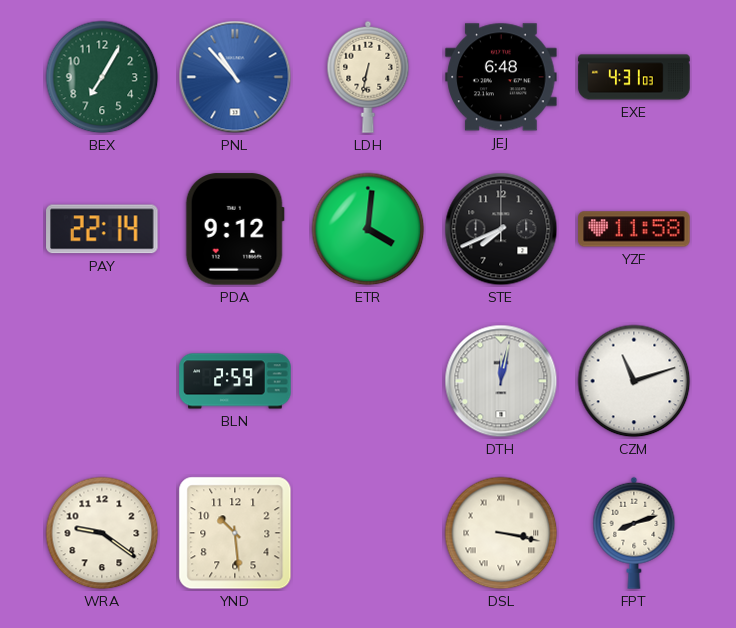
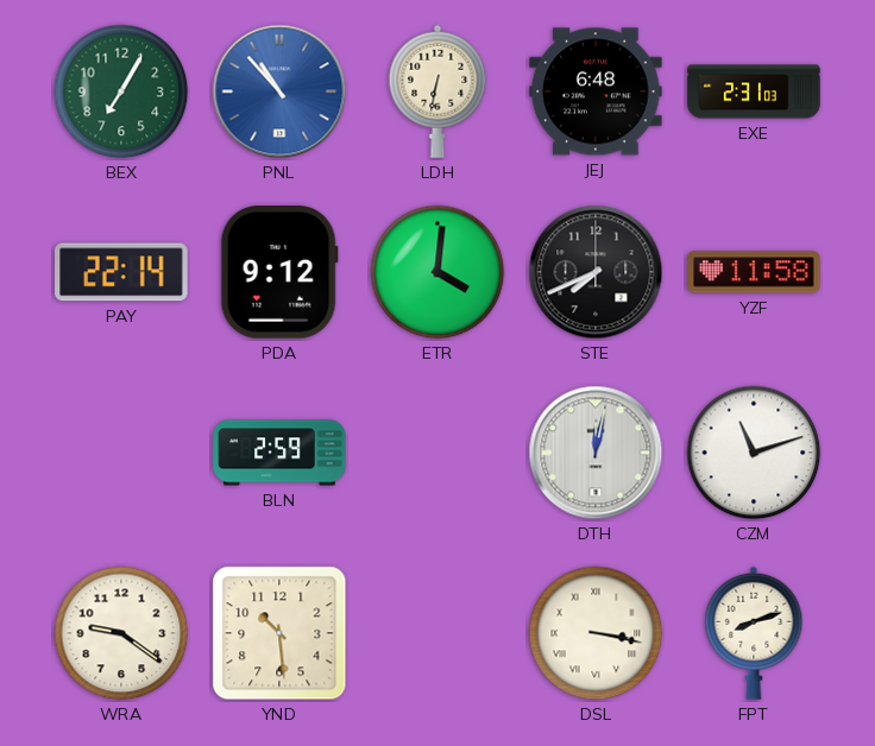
EXE: 4:31 -> 2:31
